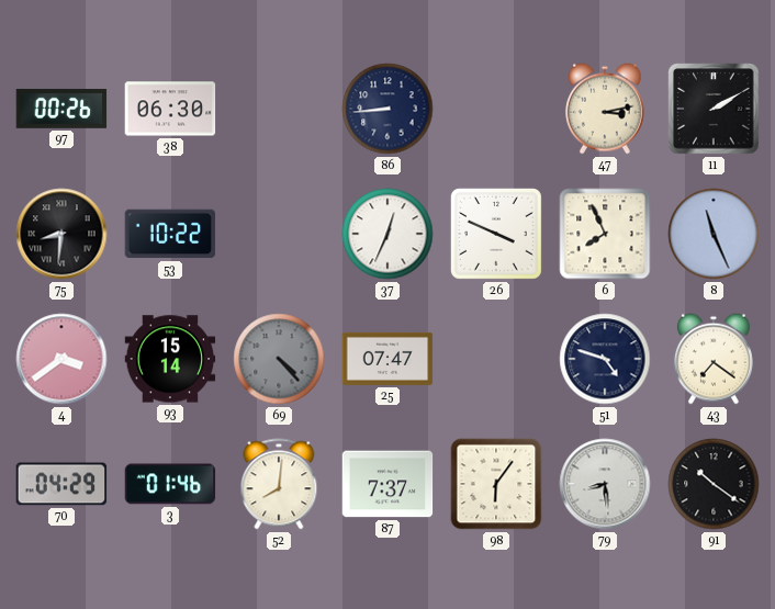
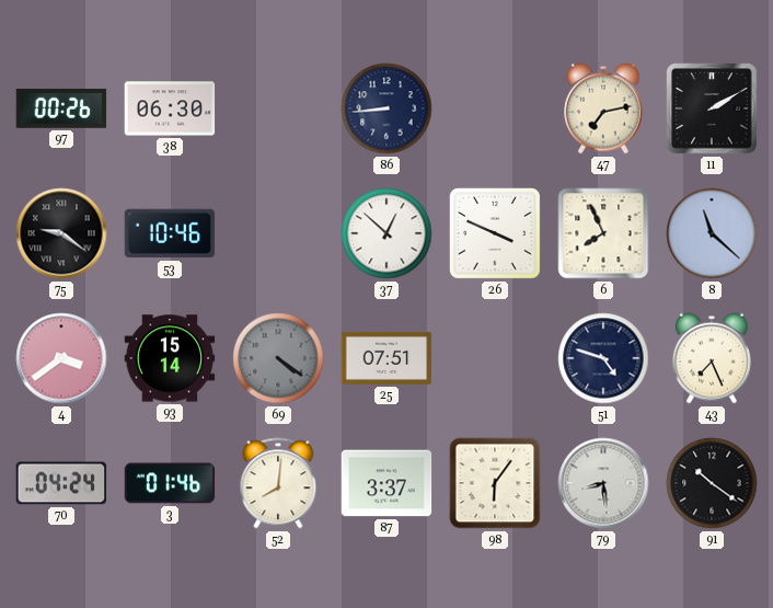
47: 3:13 -> 7:13
75: 8:31 -> 9:21
53: 10:22 -> 10:46
37: 12:34 -> 12:52
8: 11:26 -> 11:22
69: 4:23 -> 4:21
25: 07:47 -> 07:51
43: 7:21 -> 7:26
70: 04:29 -> 04:24
87: 7:37 -> 3:37
